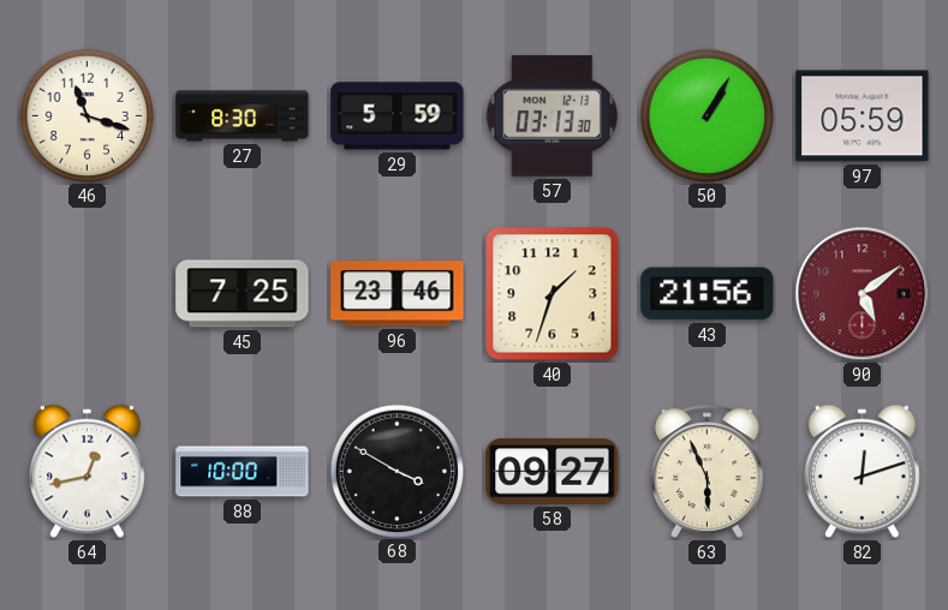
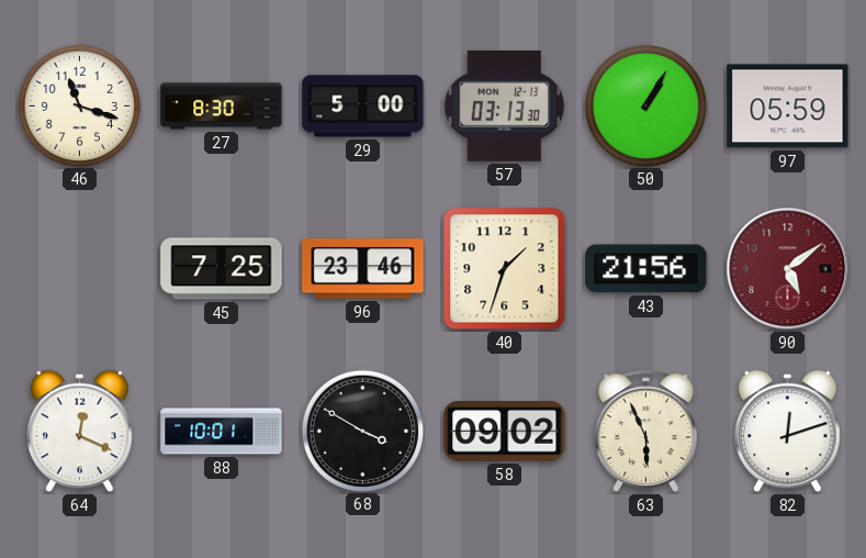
29: 5:59 -> 5:00
64: 12:43 -> 12:19
88: 10:00 -> 10:01
58: 09:27 -> 09:02
